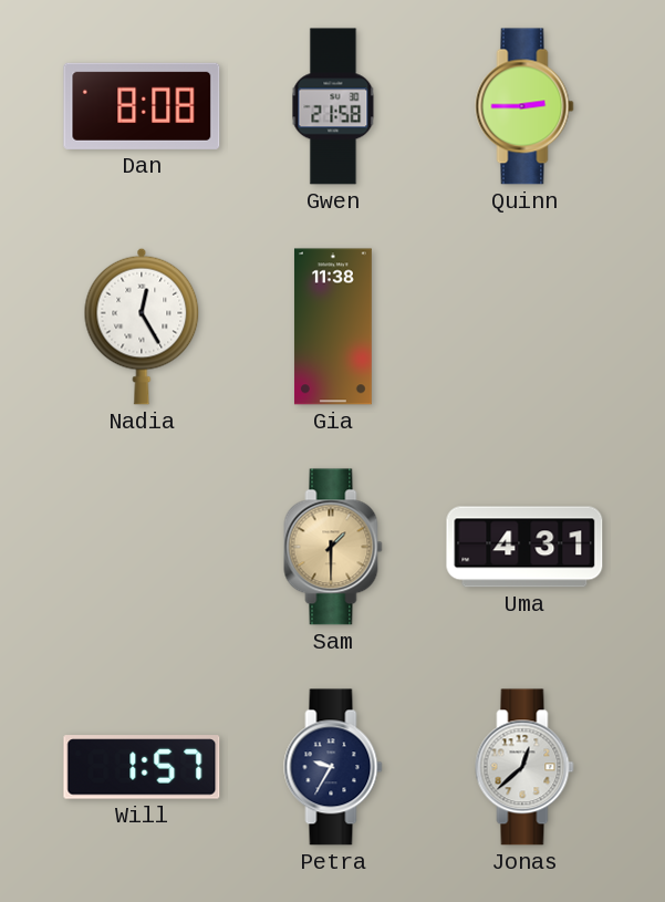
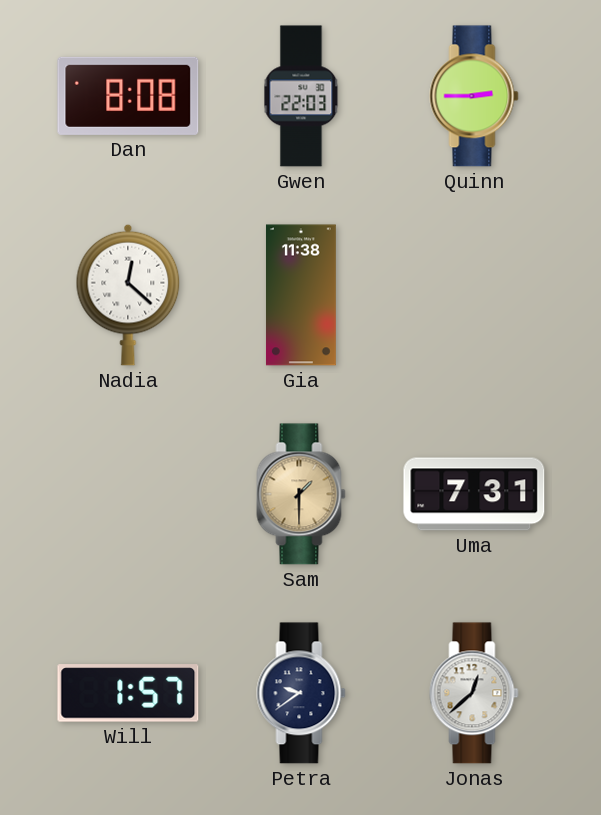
Gwen: 21:58 -> 22:03
Nadia: 12:25 -> 12:22
Uma: 4:31 -> 7:31
Petra: 9:35 -> 9:39
